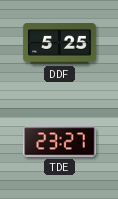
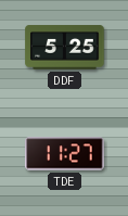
TDE: 23:27 -> 11:27
